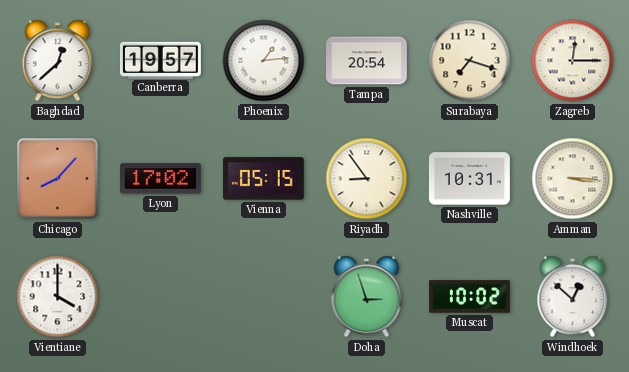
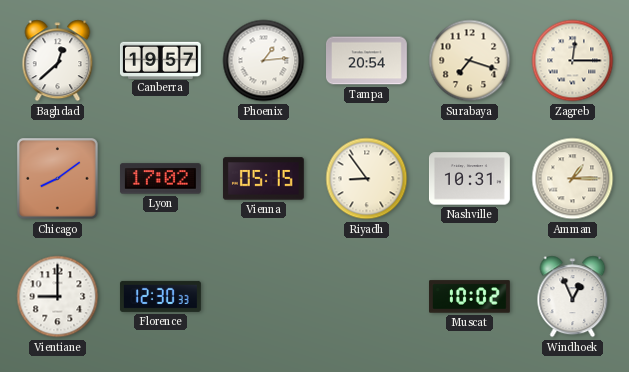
Chicago: 8:07 -> 8:09
Amman: 3:16 -> 1:15
Vientiane: 4:00 -> 9:00
Florence: none -> 12:30
Doha: 2:57 -> none
Windhoek: 12:52 -> 12:56
